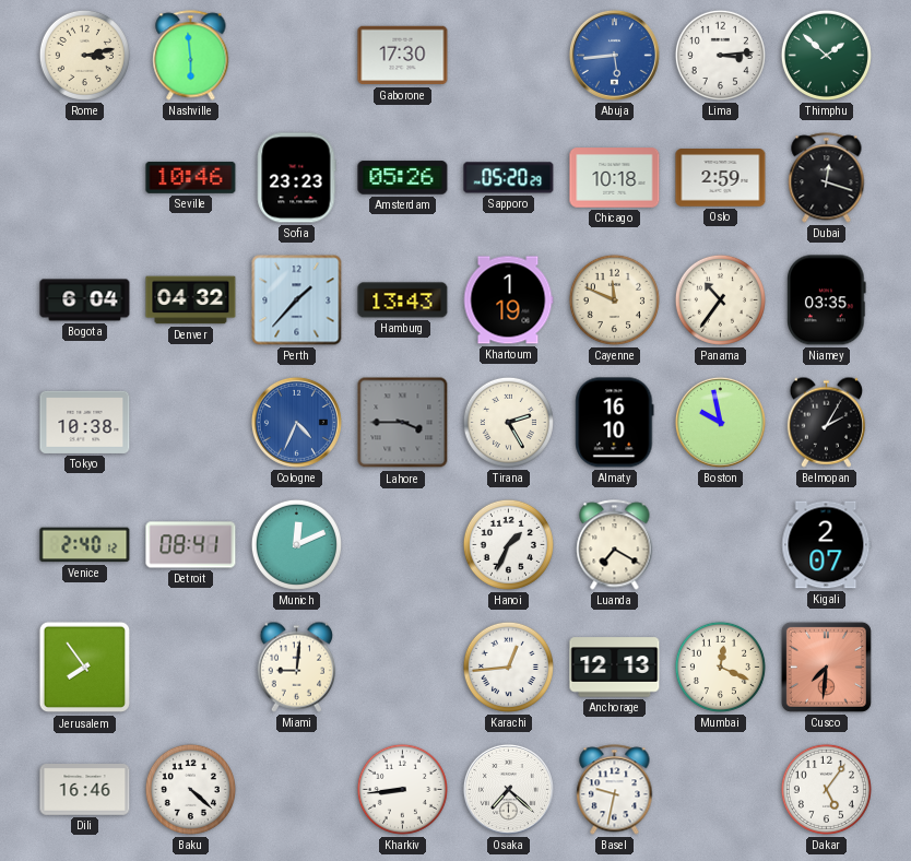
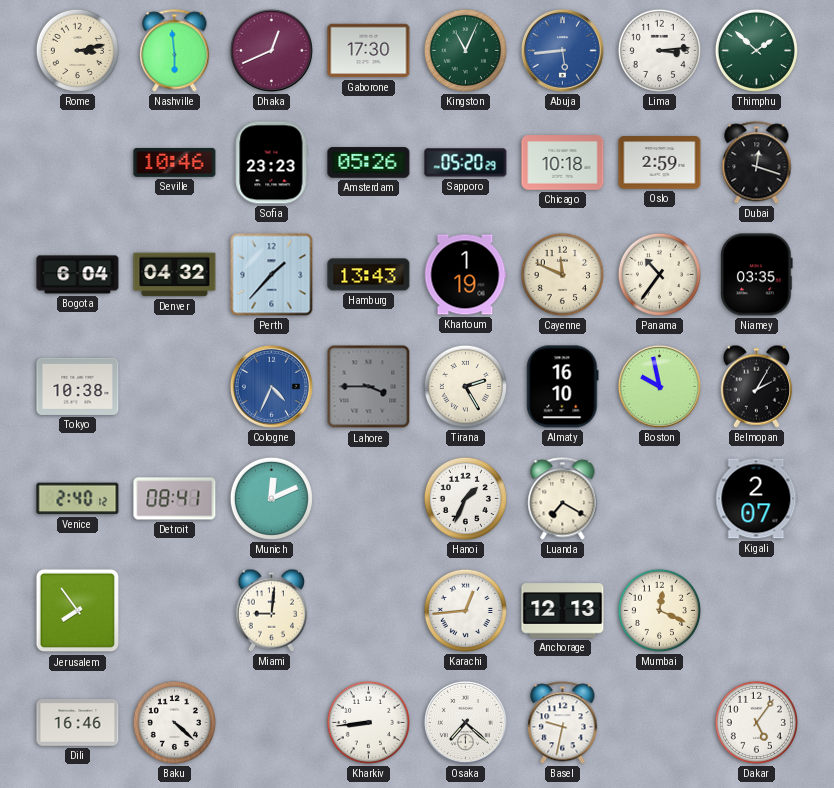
Dhaka: none -> 12:41
Kingston: none -> 11:04
Cusco: 7:31 -> none
